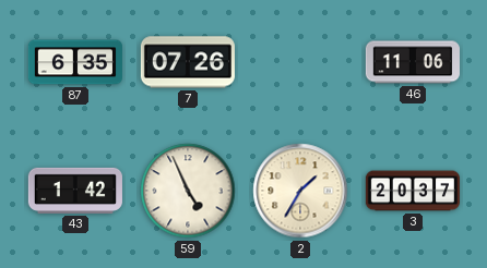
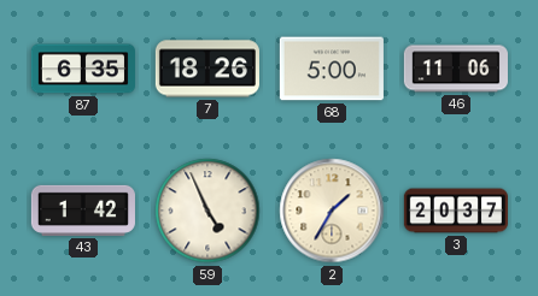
7: 07:26 -> 18:26
68: none -> 5:00
